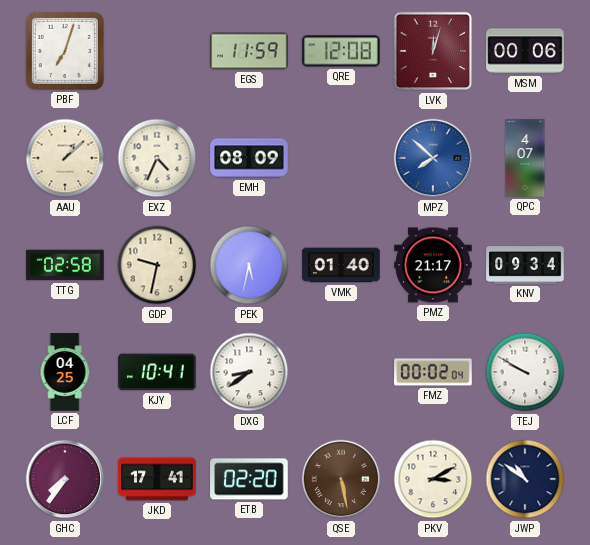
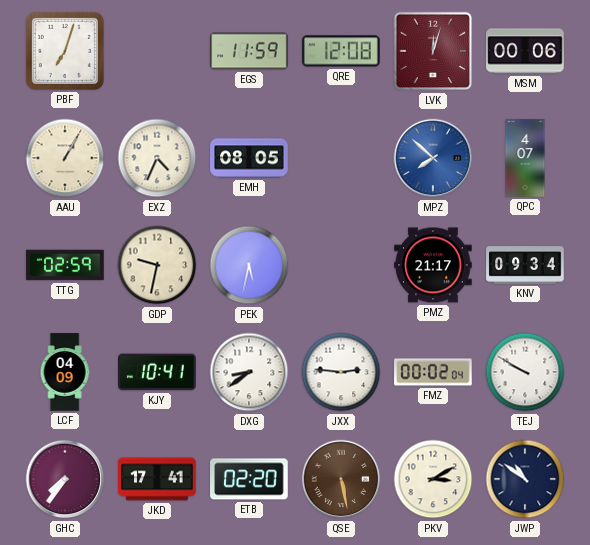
AAU: 1:08 -> 1:05
EMH: 08:09 -> 08:05
TTG: 02:58 -> 02:59
VMK: 01:40 -> none
LCF: 04:25 -> 04:09
JXX: none -> 2:46
